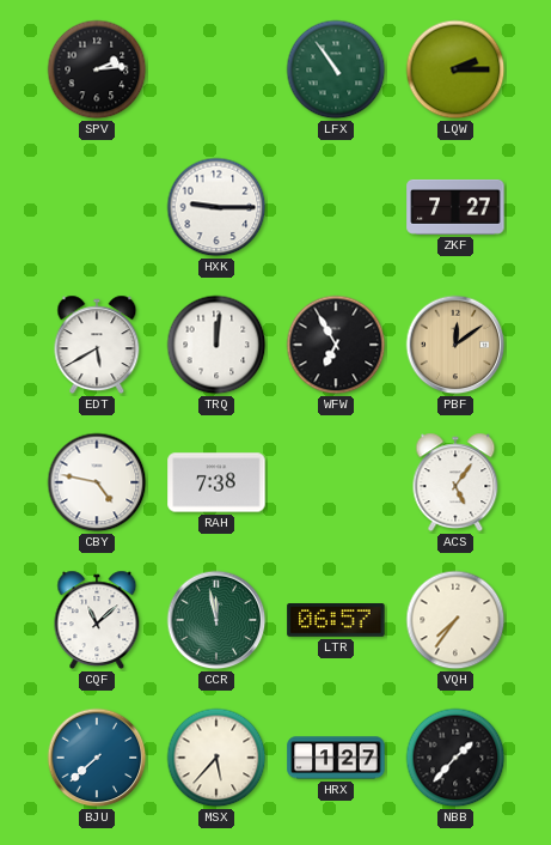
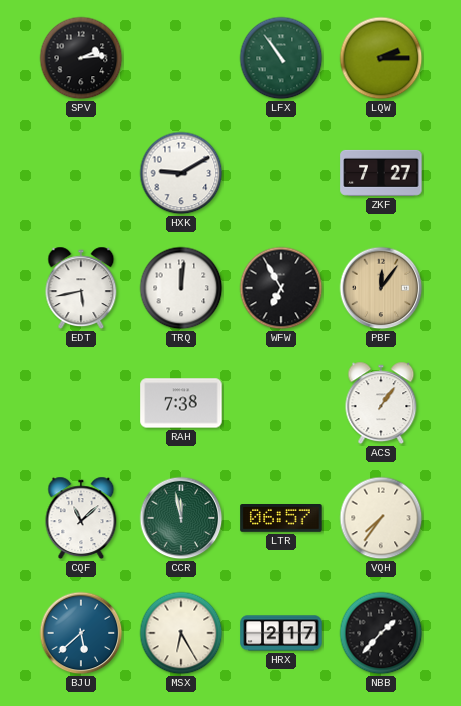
HXK: 9:15 -> 9:10
EDT: 5:40 -> 5:43
PBF: 12:09 -> 12:06
CBY: 4:47 -> none
ACS: 5:06 -> 1:06
BJU: 7:38 -> 5:38
MSX: 5:37 -> 6:25
HRX: 1:27 -> 2:17
